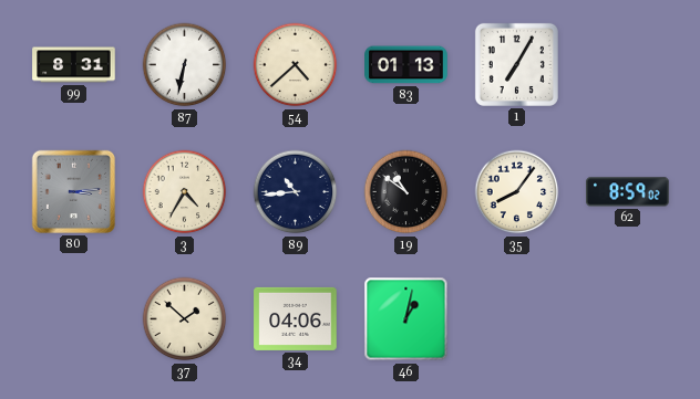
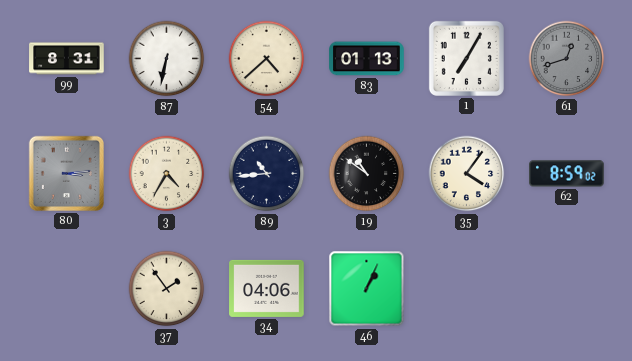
61: none -> 12:42
35: 8:06 -> 4:06
37: 1:52 -> 1:54
46: 1:02 -> 1:04
